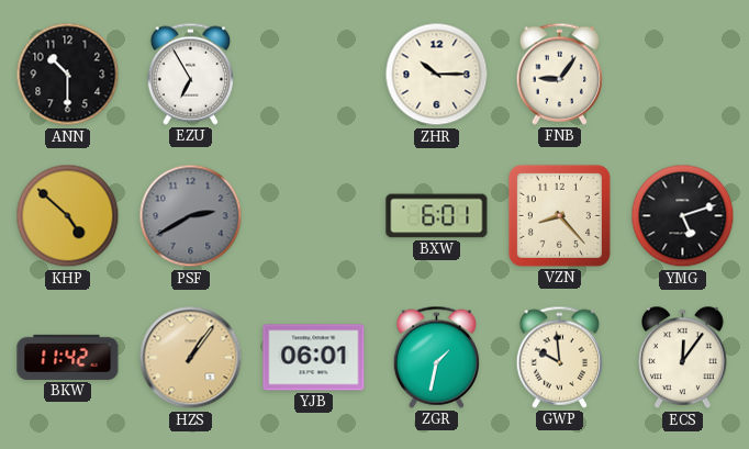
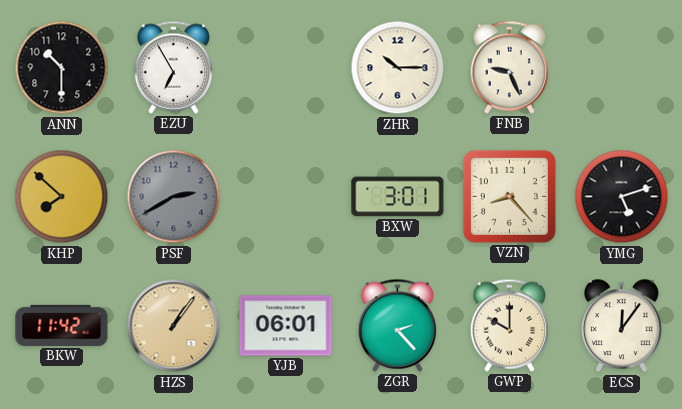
FNB: 9:06 -> 9:26
KHP: 4:52 -> 7:52
BXW: 6:01 -> 3:01
ZGR: 1:32 -> 2:23
GWP: 9:59 -> 10:00
